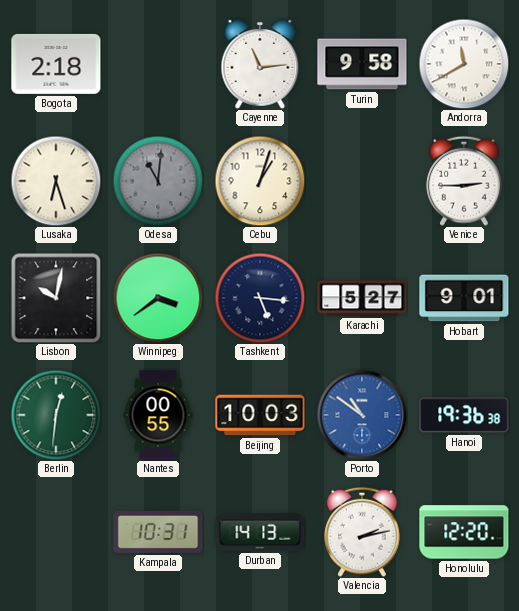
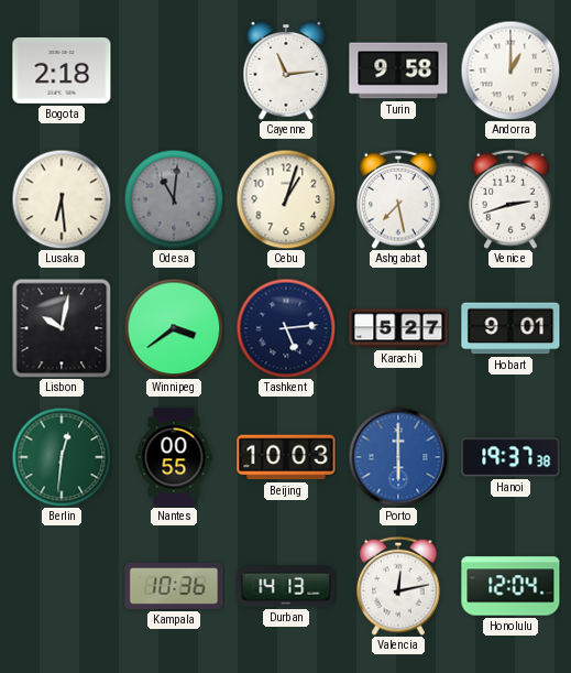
Andorra: 11:40 -> 1:00
Lusaka: 6:27 -> 6:29
Ashgabat: none -> 7:28
Venice: 2:45 -> 2:42
Tashkent: 5:16 -> 5:14
Porto: 10:51 -> 6:00
Hanoi: 19:36 -> 19:37
Kampala: 10:31 -> 10:36
Valencia: 2:13 -> 12:13
Honolulu: 12:20 -> 12:04
